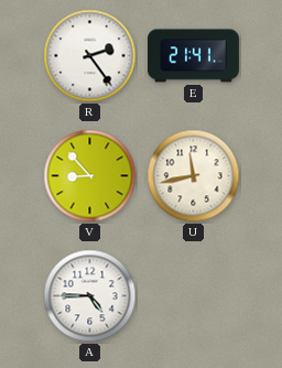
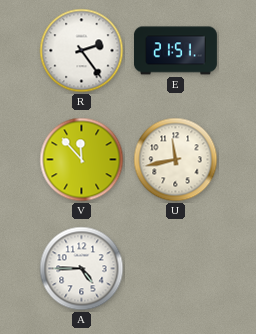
E: 21:41 -> 21:51
V: 8:53 -> 11:53
